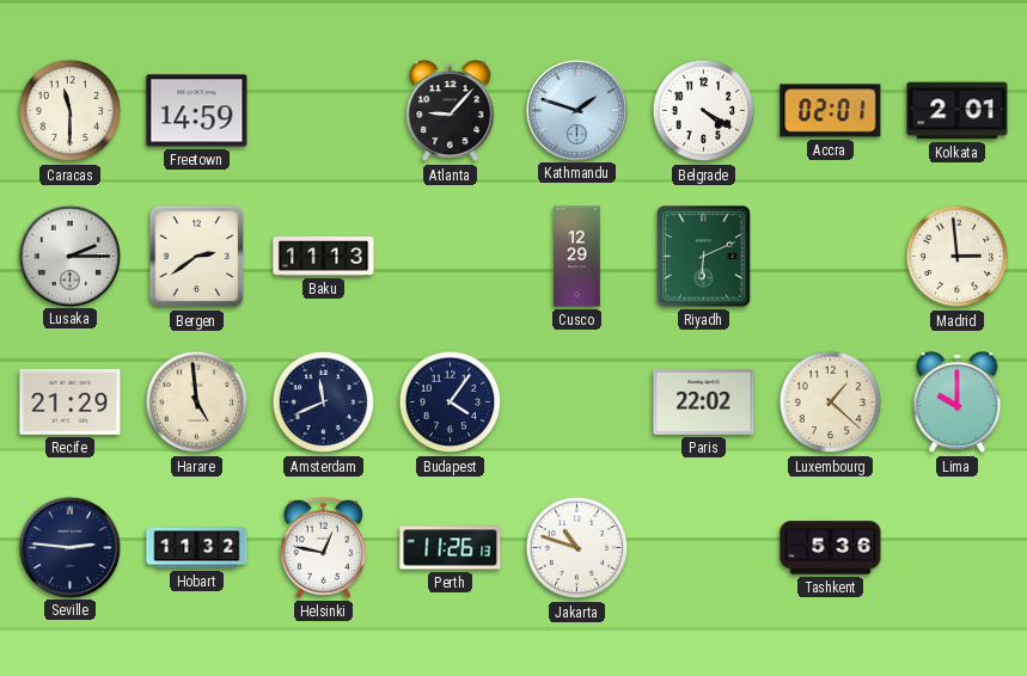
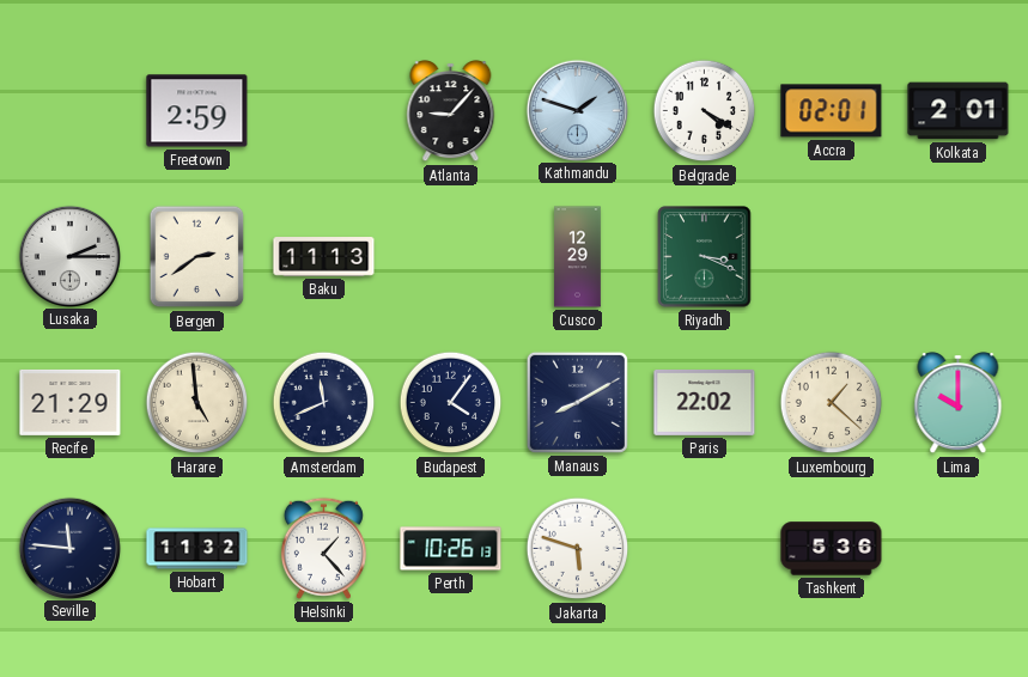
Caracas: 11:30 -> none
Freetown: 14:59 -> 2:59
Riyadh: 6:11 -> 3:19
Madrid: 2:59 -> none
Manaus: none -> 8:10
Seville: 2:46 -> 11:46
Helsinki: 12:47 -> 1:23
Perth: 11:26 -> 10:26
Jakarta: 10:48 -> 5:48
